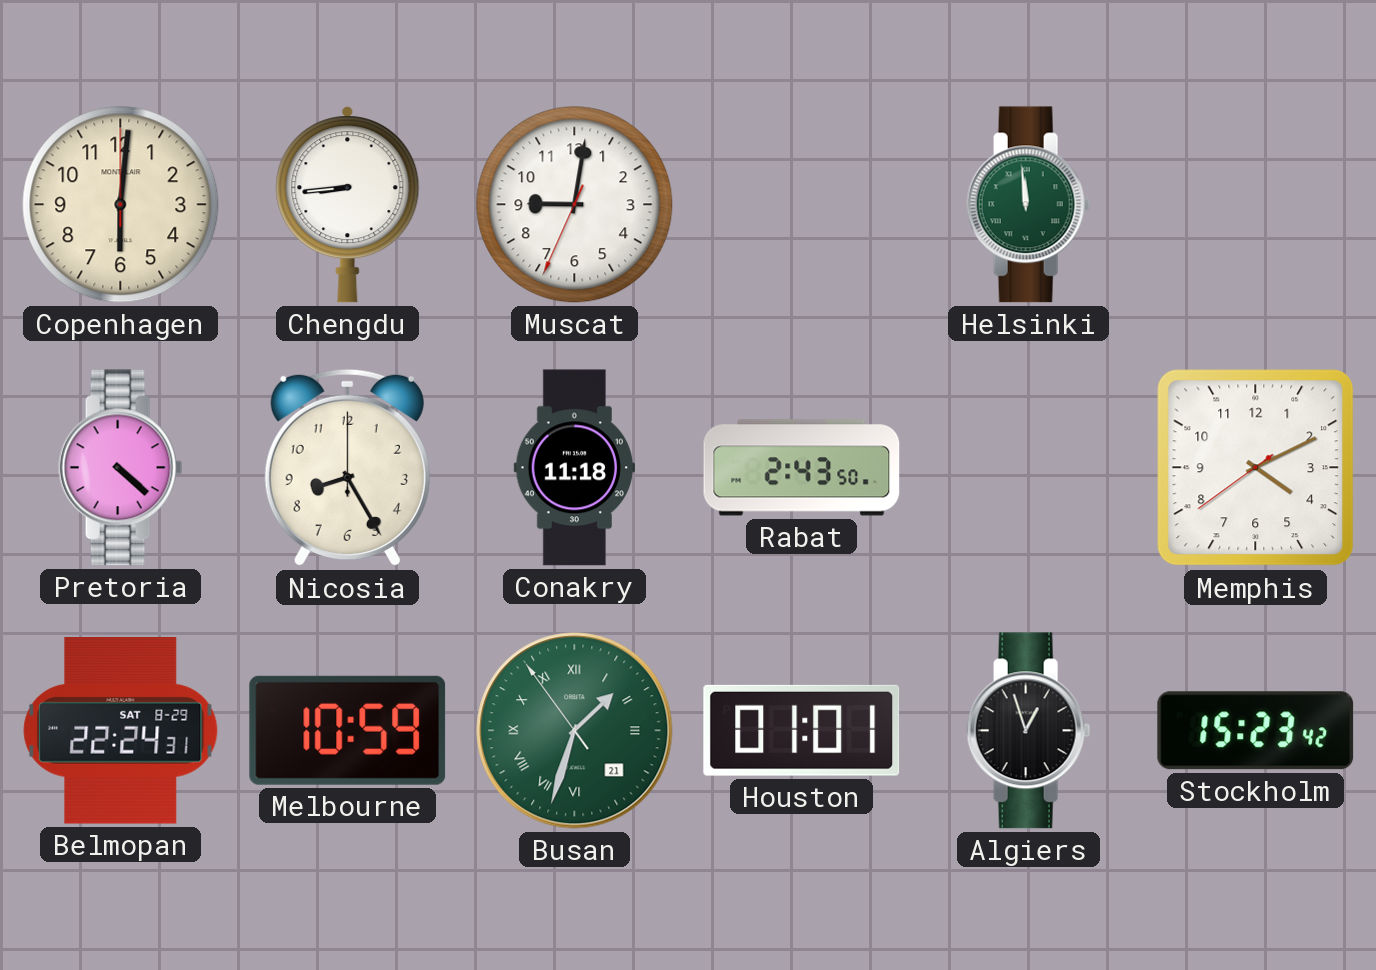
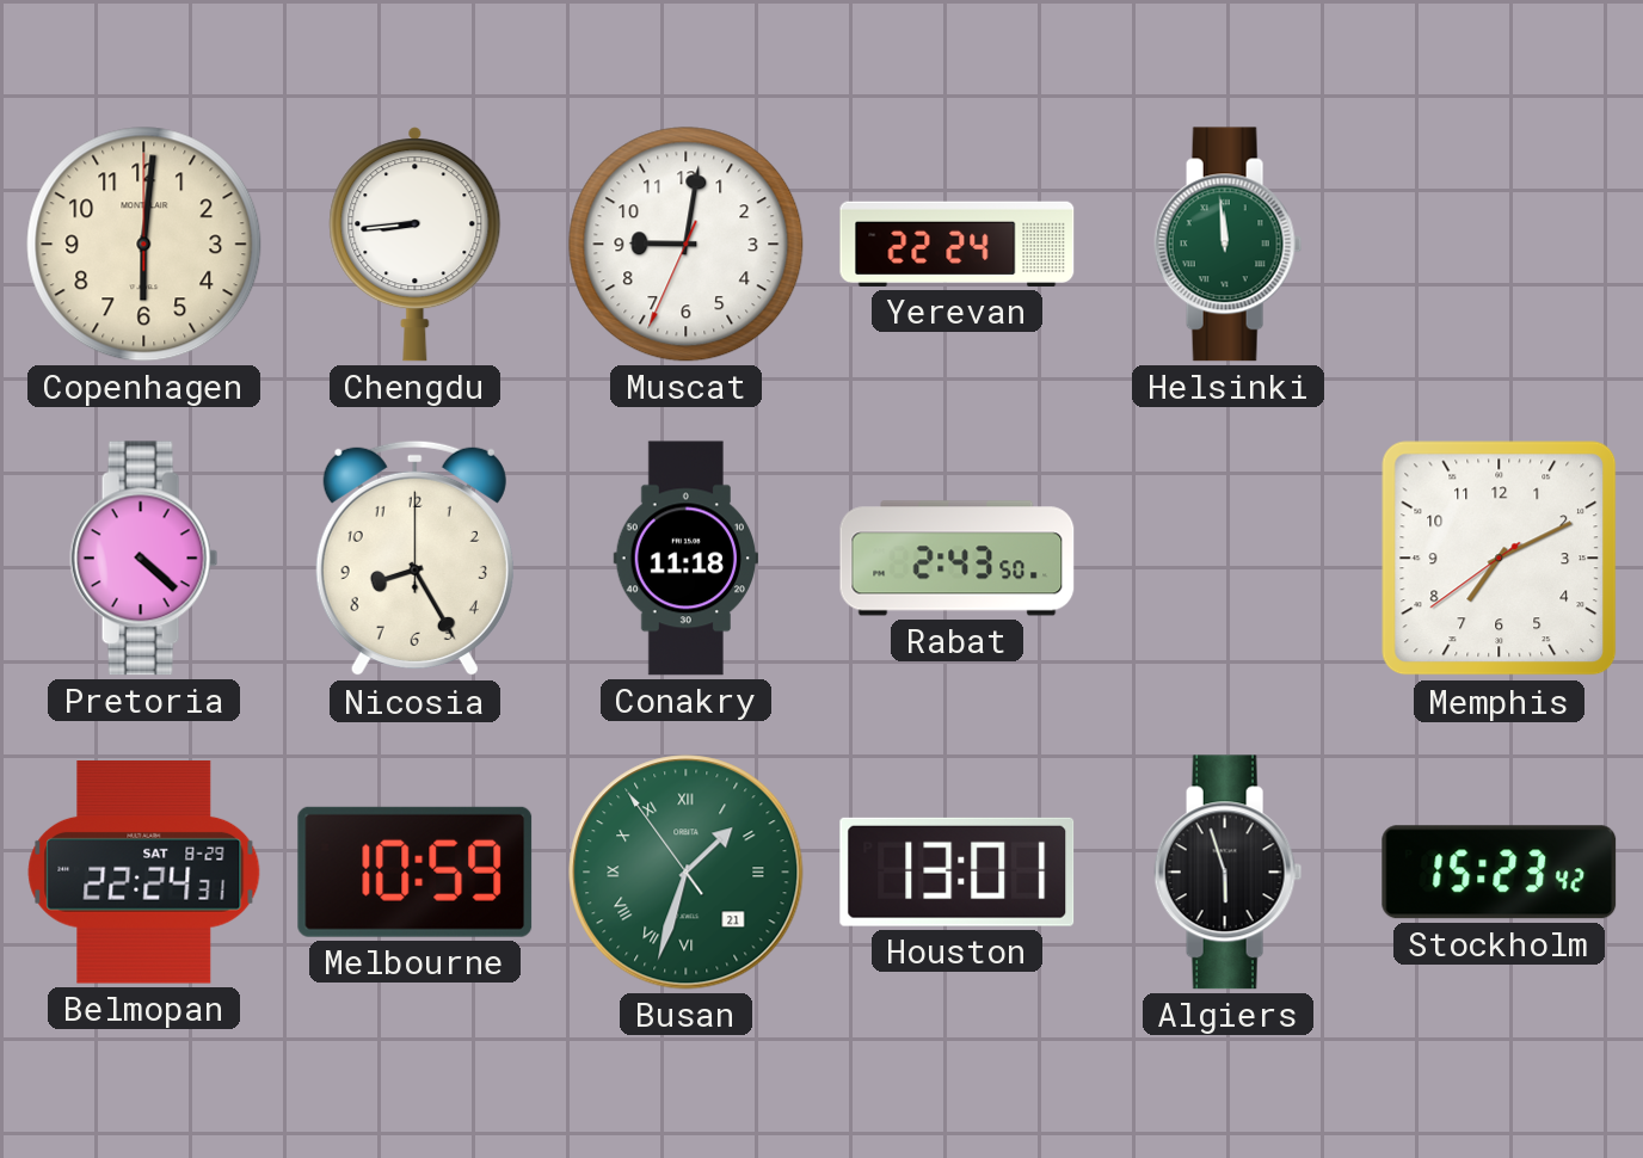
Yerevan: none -> 22:24
Memphis: 4:10 -> 7:10
Houston: 01:01 -> 13:01
Algiers: 12:57 -> 5:57
